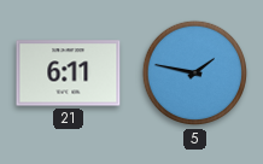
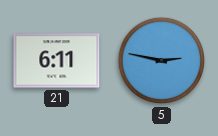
5: 1:47 -> 2:47
